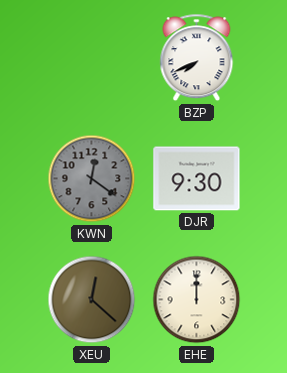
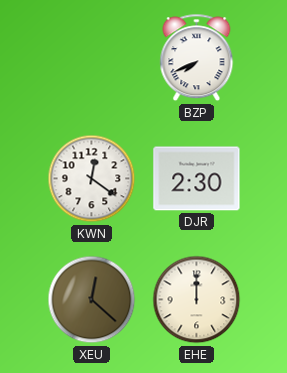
KWN dial: grey -> white
DJR: 9:30 -> 2:30
